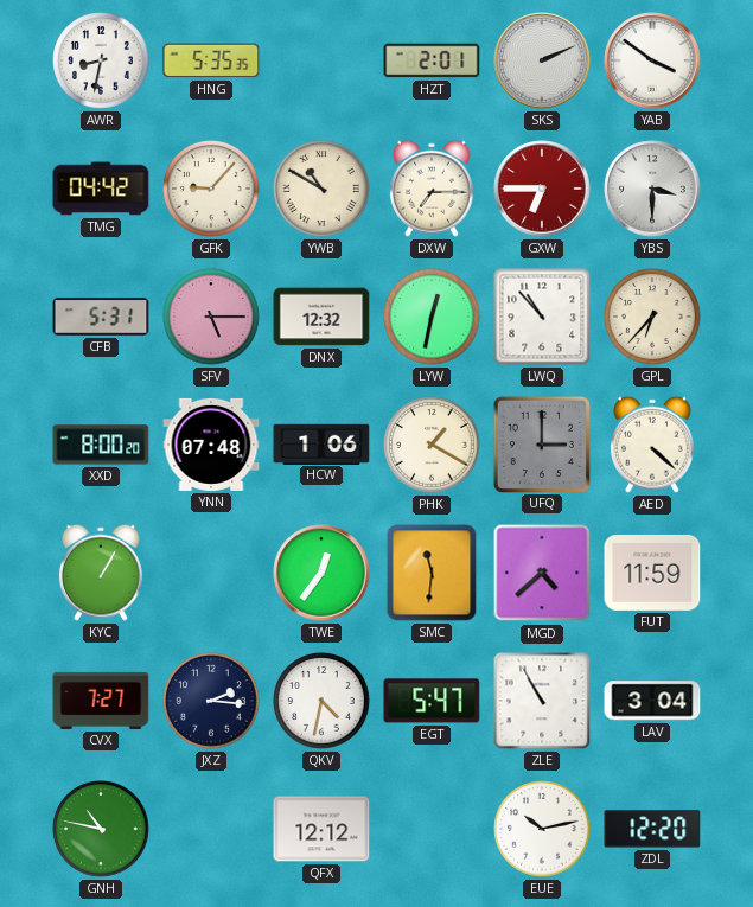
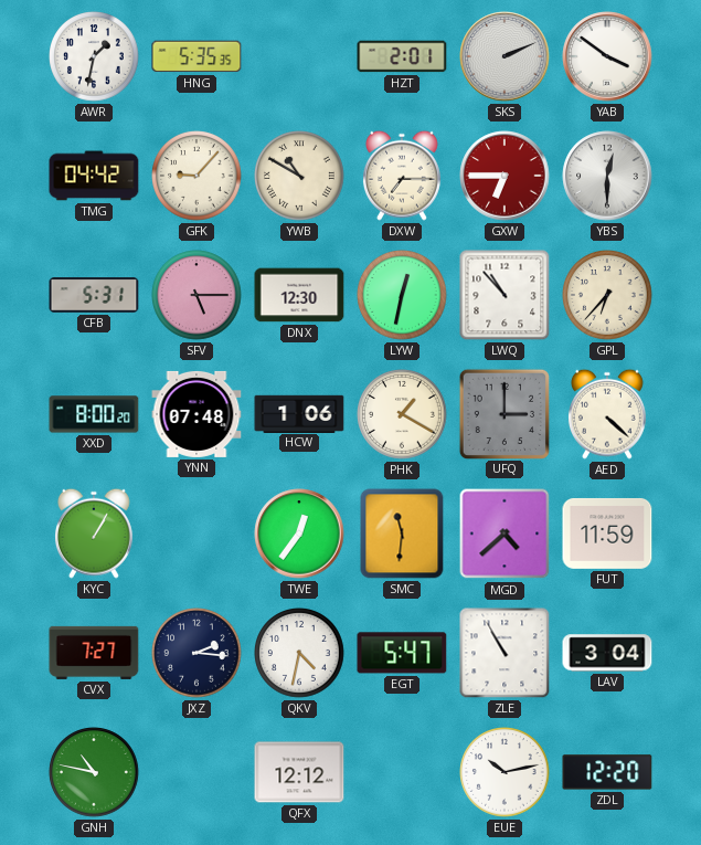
AWR: 8:32 -> 1:32
YBS: 3:30 -> 12:30
DNX: 12:32 -> 12:30
